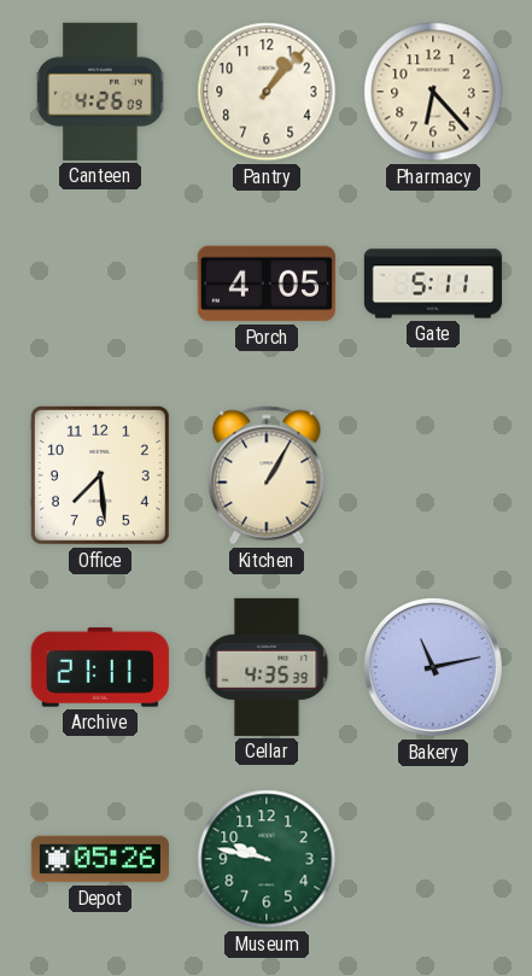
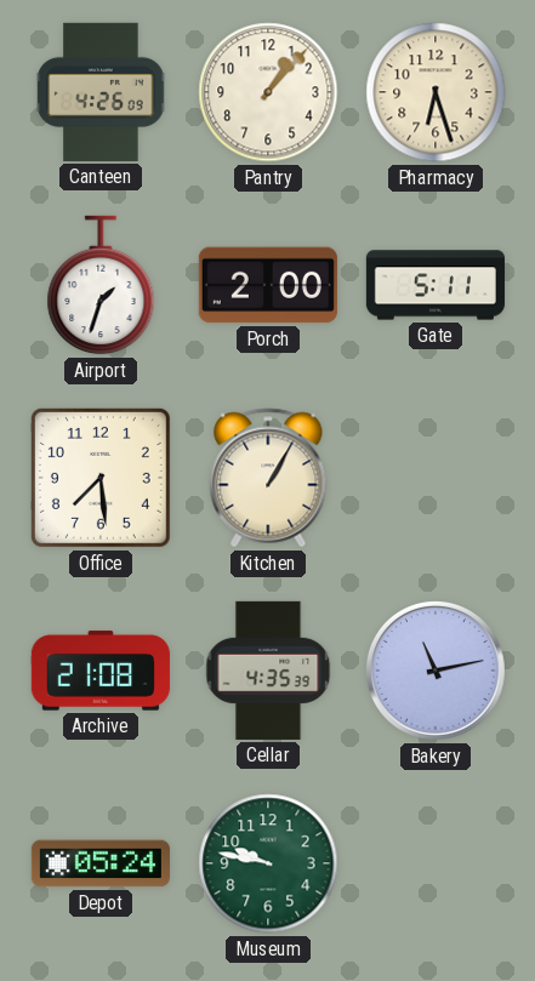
Pharmacy: 6:23 -> 6:27
Airport: none -> 1:33
Porch: 4:05 -> 2:00
Archive: 21:11 -> 21:08
Depot: 05:26 -> 05:24
